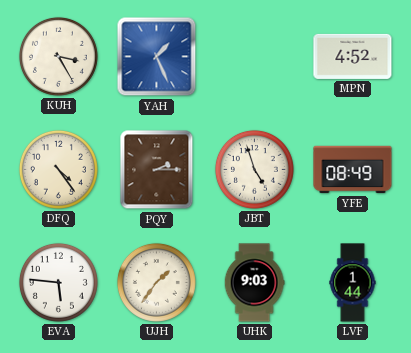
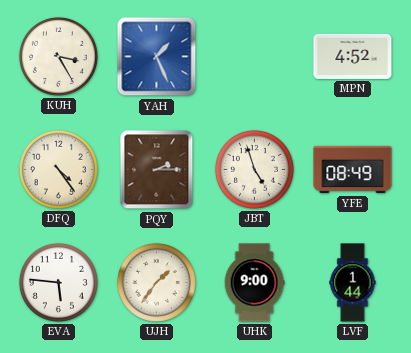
UHK: 9:03 -> 9:00
